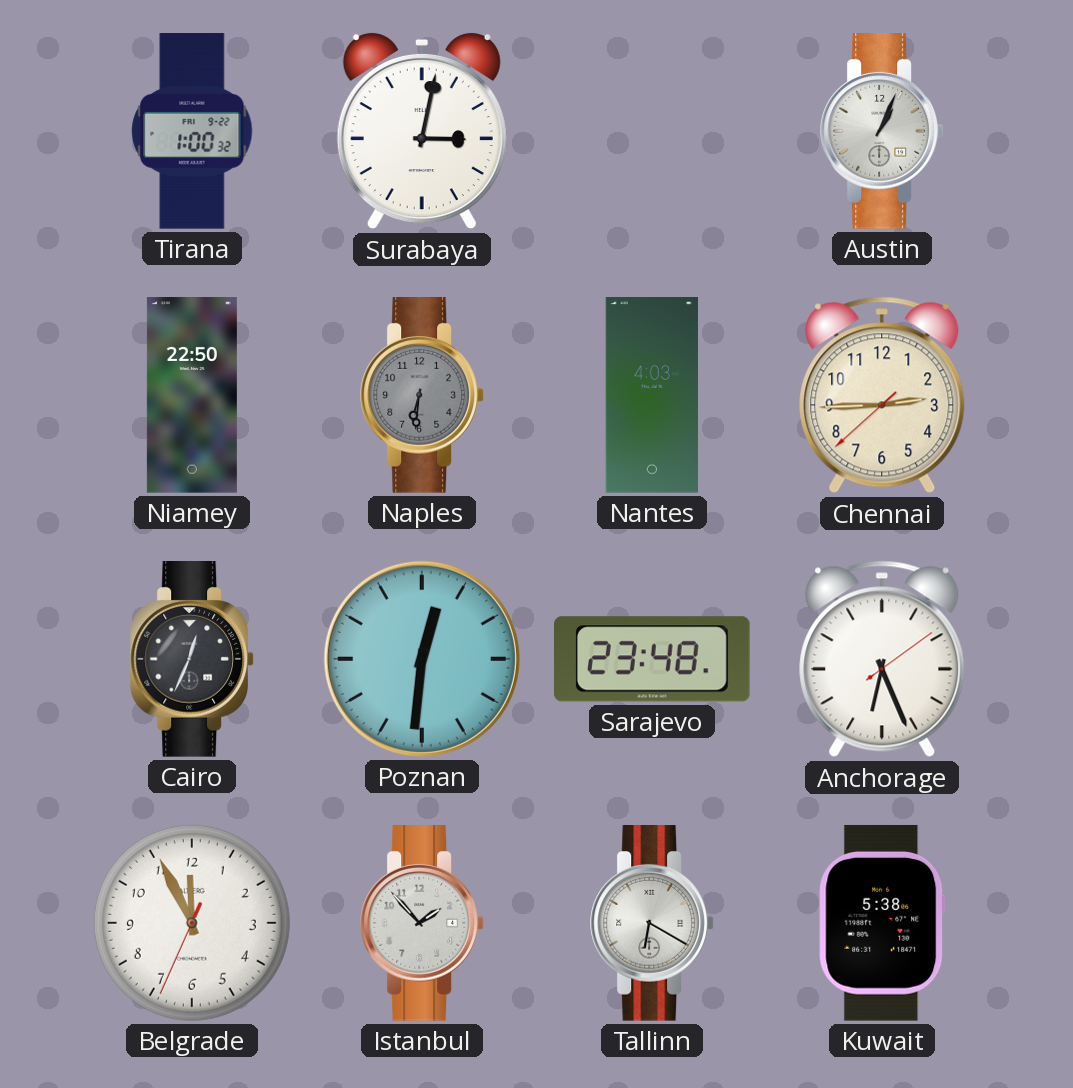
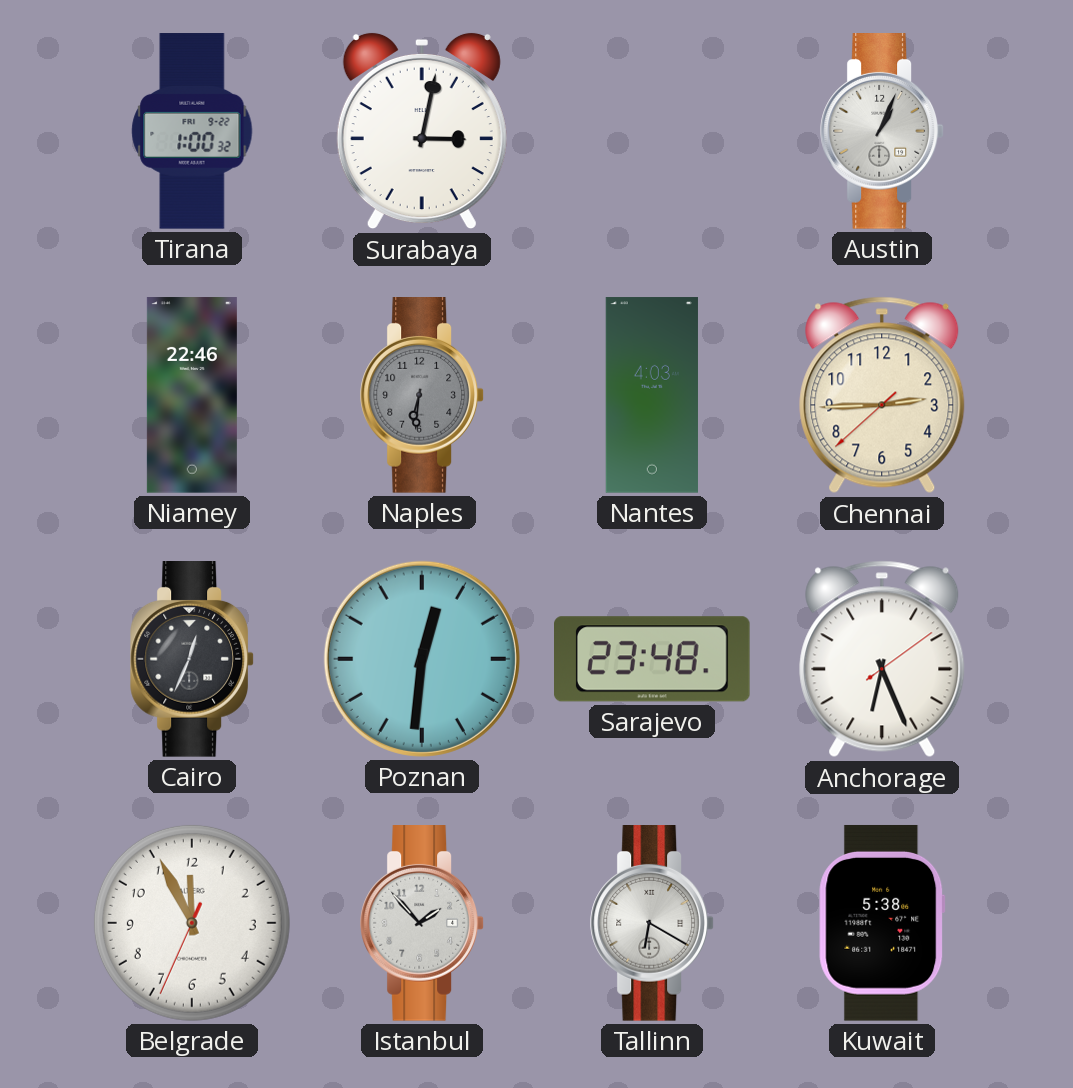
Niamey: 22:50 -> 22:46
